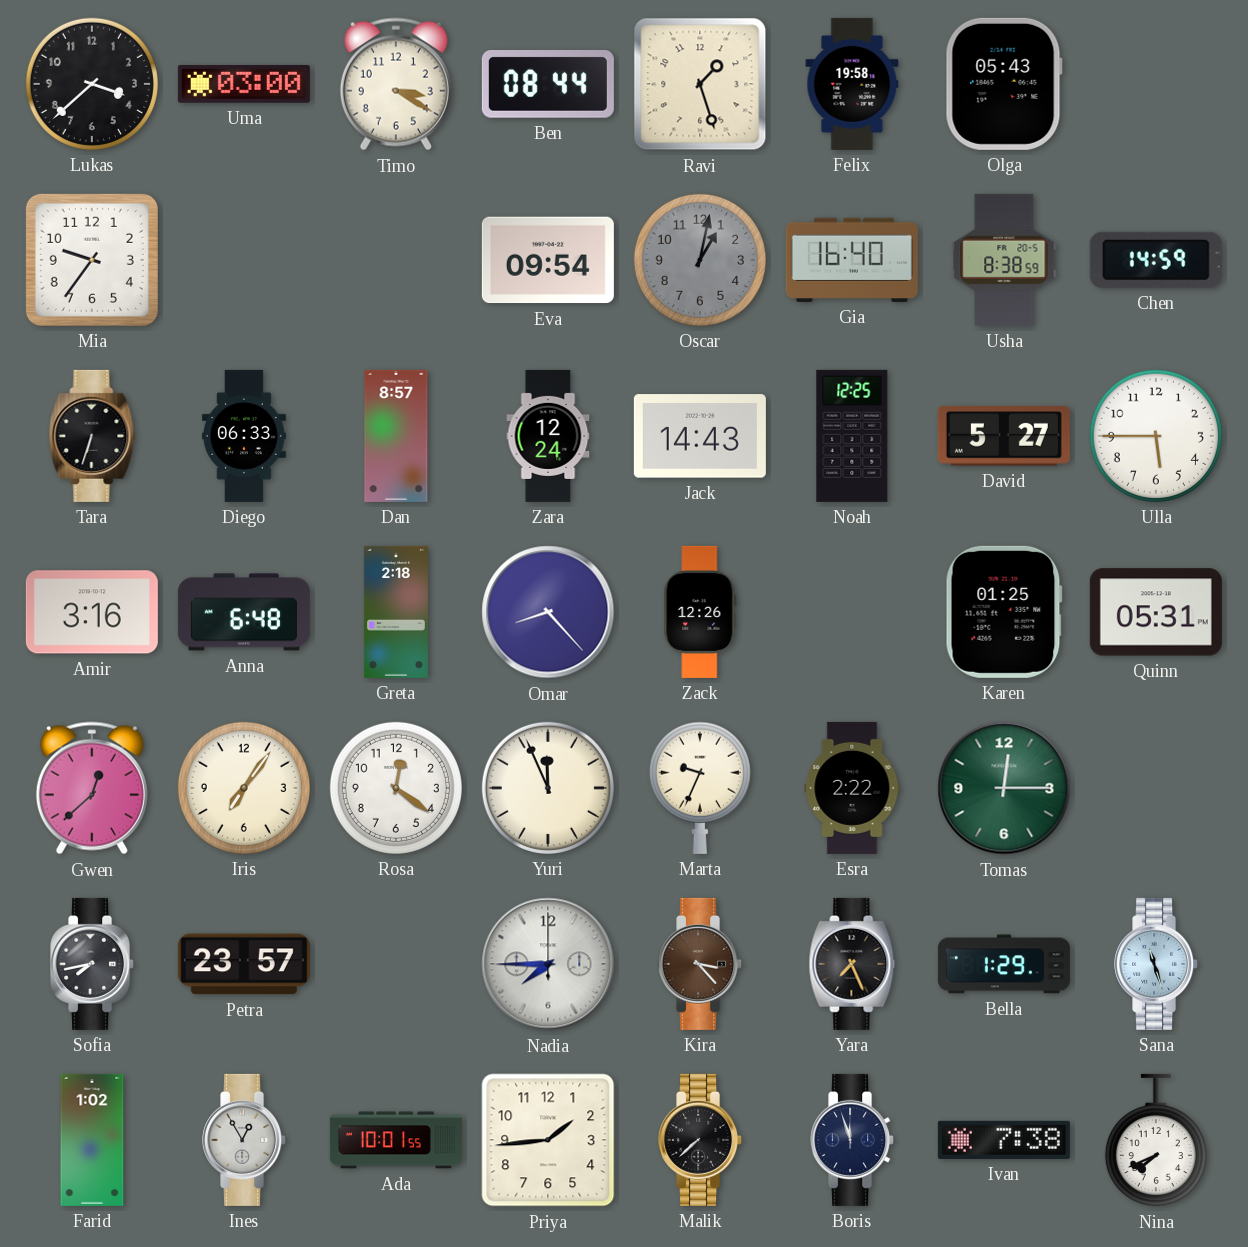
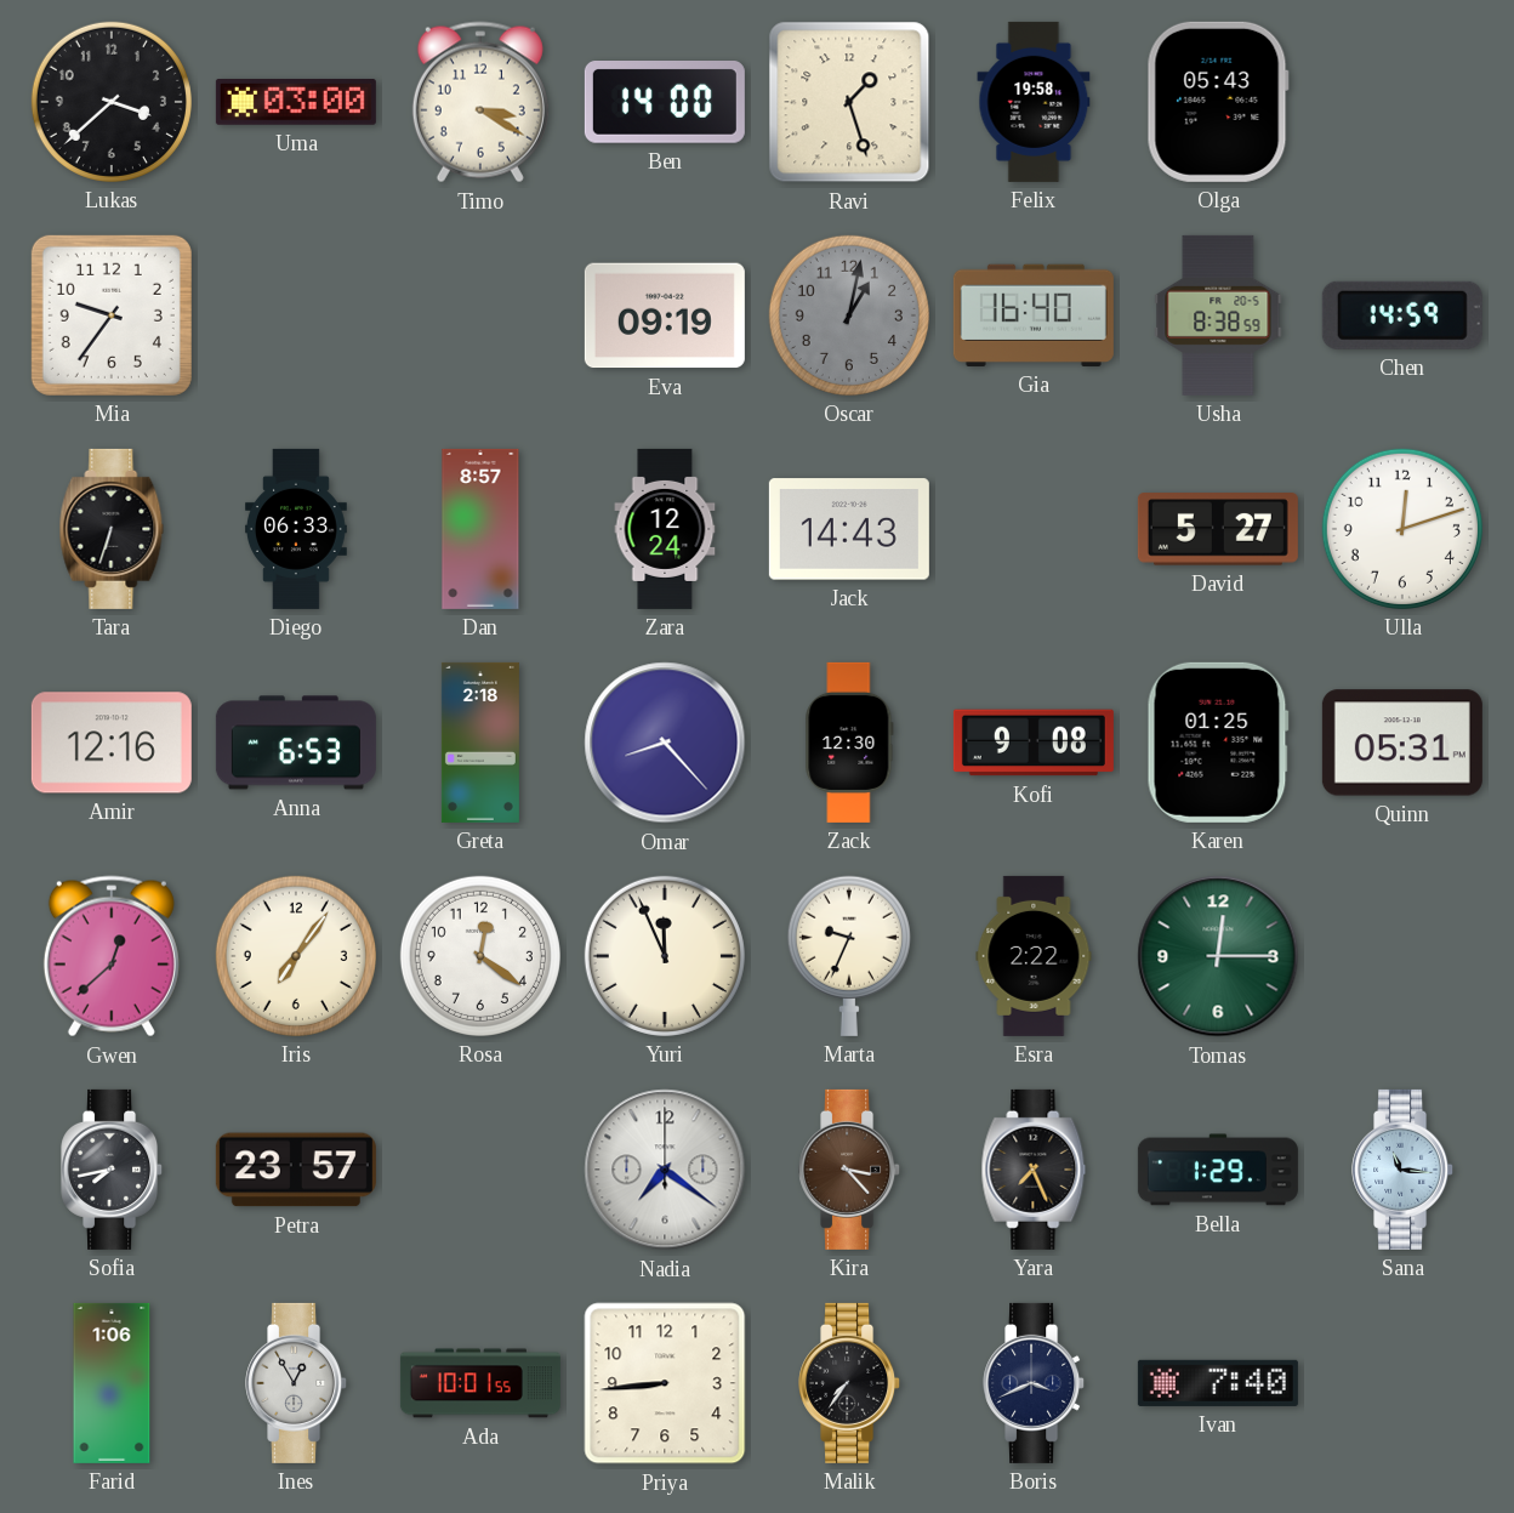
Ben: 08:44 -> 14:00
Eva: 09:54 -> 09:19
Noah: 12:25 -> none
Ulla: 5:45 -> 12:12
Amir: 3:16 -> 12:16
Anna: 6:48 -> 6:53
Zack: 12:26 -> 12:30
Kofi: none -> 9:08
Nadia: 7:45 -> 7:21
Sana: 11:27 -> 11:16
Farid: 1:02 -> 1:06
Priya: 1:44 -> 8:44
Malik: 7:38 -> 7:36
Boris: 11:57 -> 3:41
Ivan: 7:38 -> 7:40
Nina: 7:41 -> none
